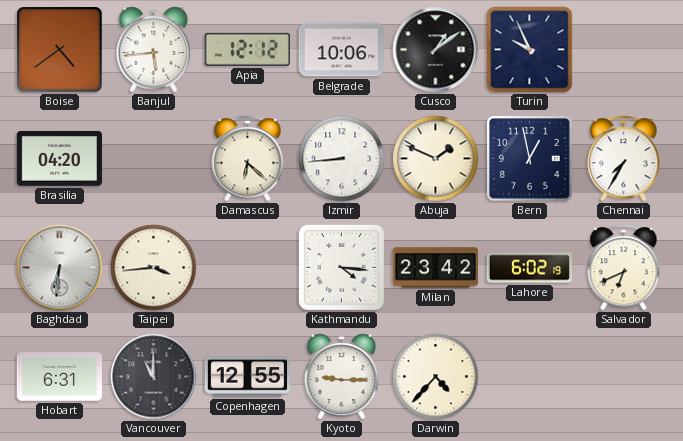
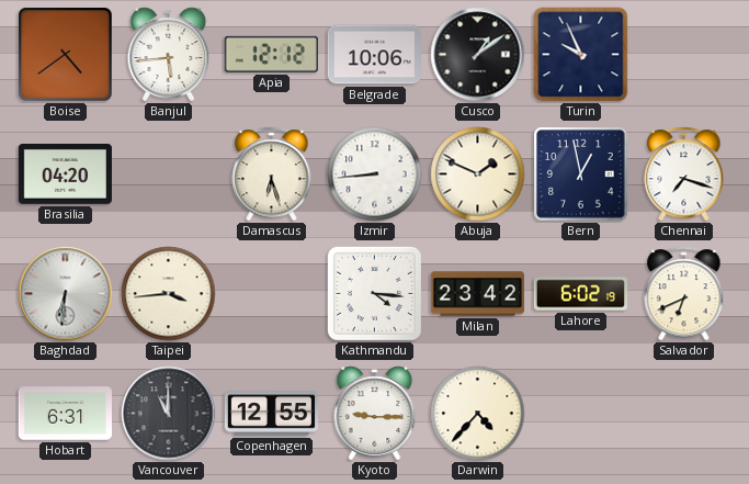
Damascus: 6:22 -> 6:27
Chennai: 7:35 -> 7:18
